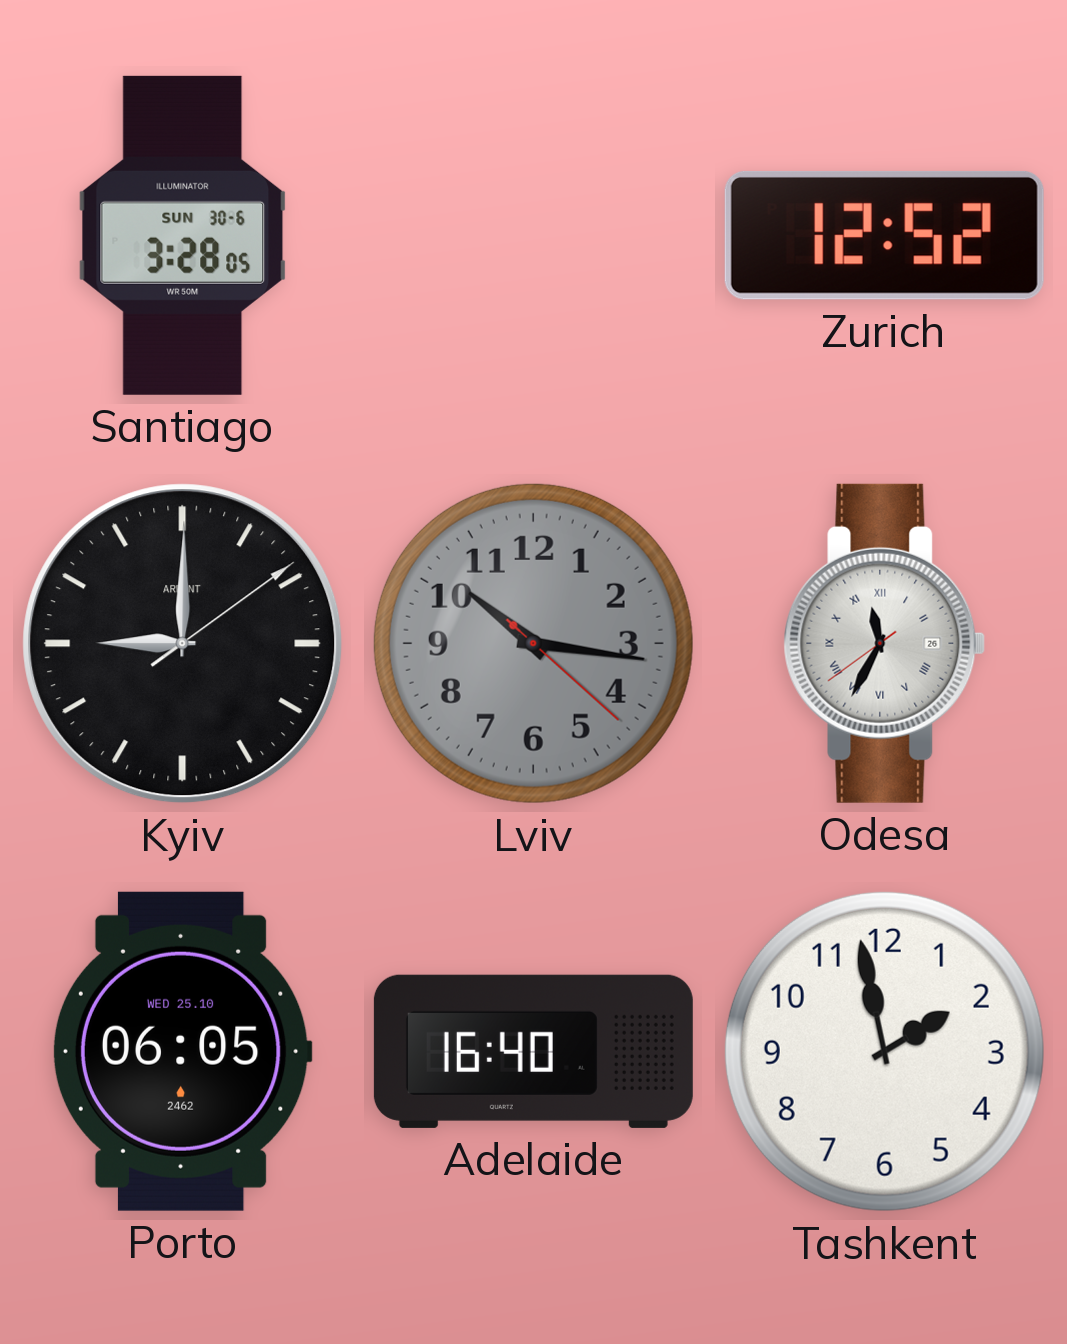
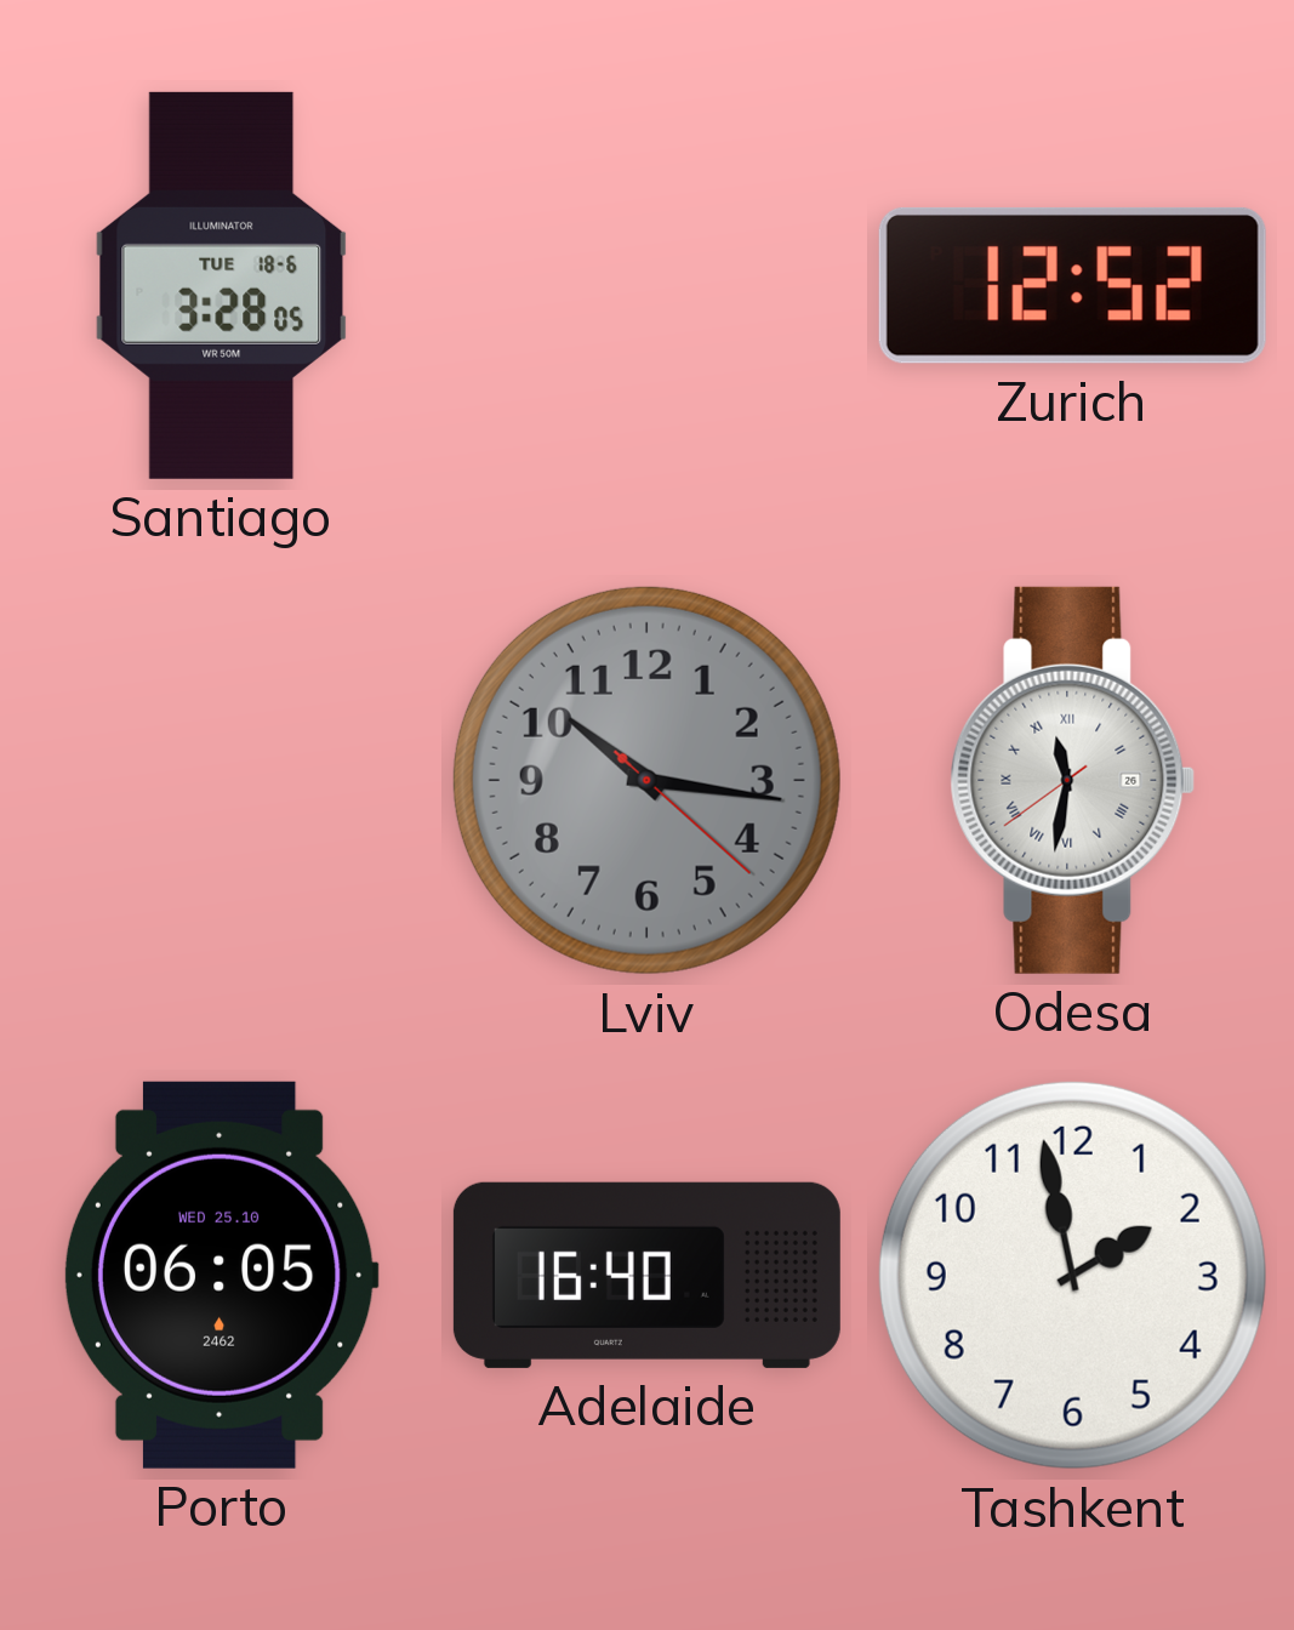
Santiago date: SUN 30-6 -> TUE 18-6
Kyiv: 9:00 -> none
Odesa: 11:34 -> 11:31
